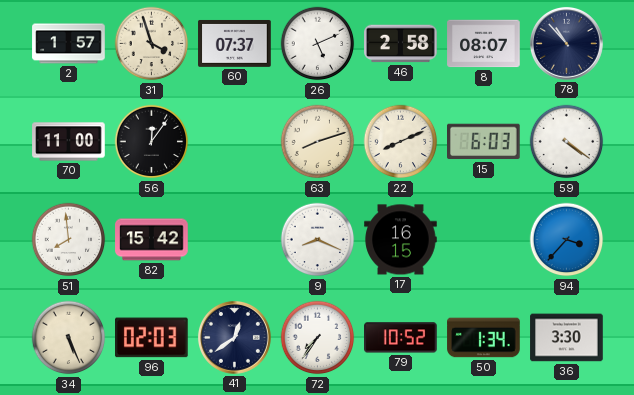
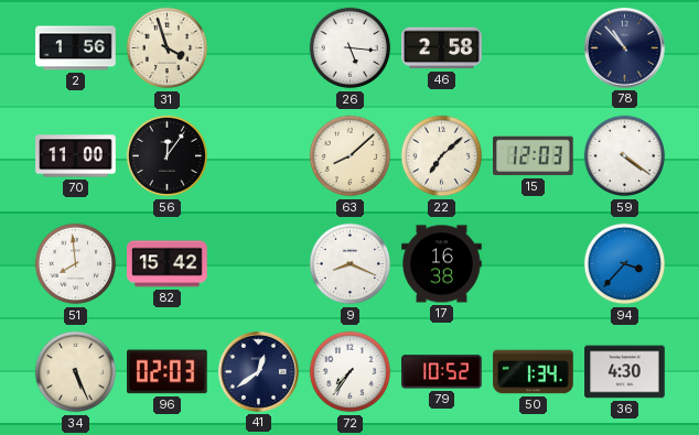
2: 1:57 -> 1:56
60: 07:37 -> none
26: 5:11 -> 5:16
8: 08:07 -> none
63: 8:12 -> 8:08
22: 8:11 -> 7:08
15: 6:03 -> 12:03
17: 16:15 -> 16:38
36: 3:30 -> 4:30
